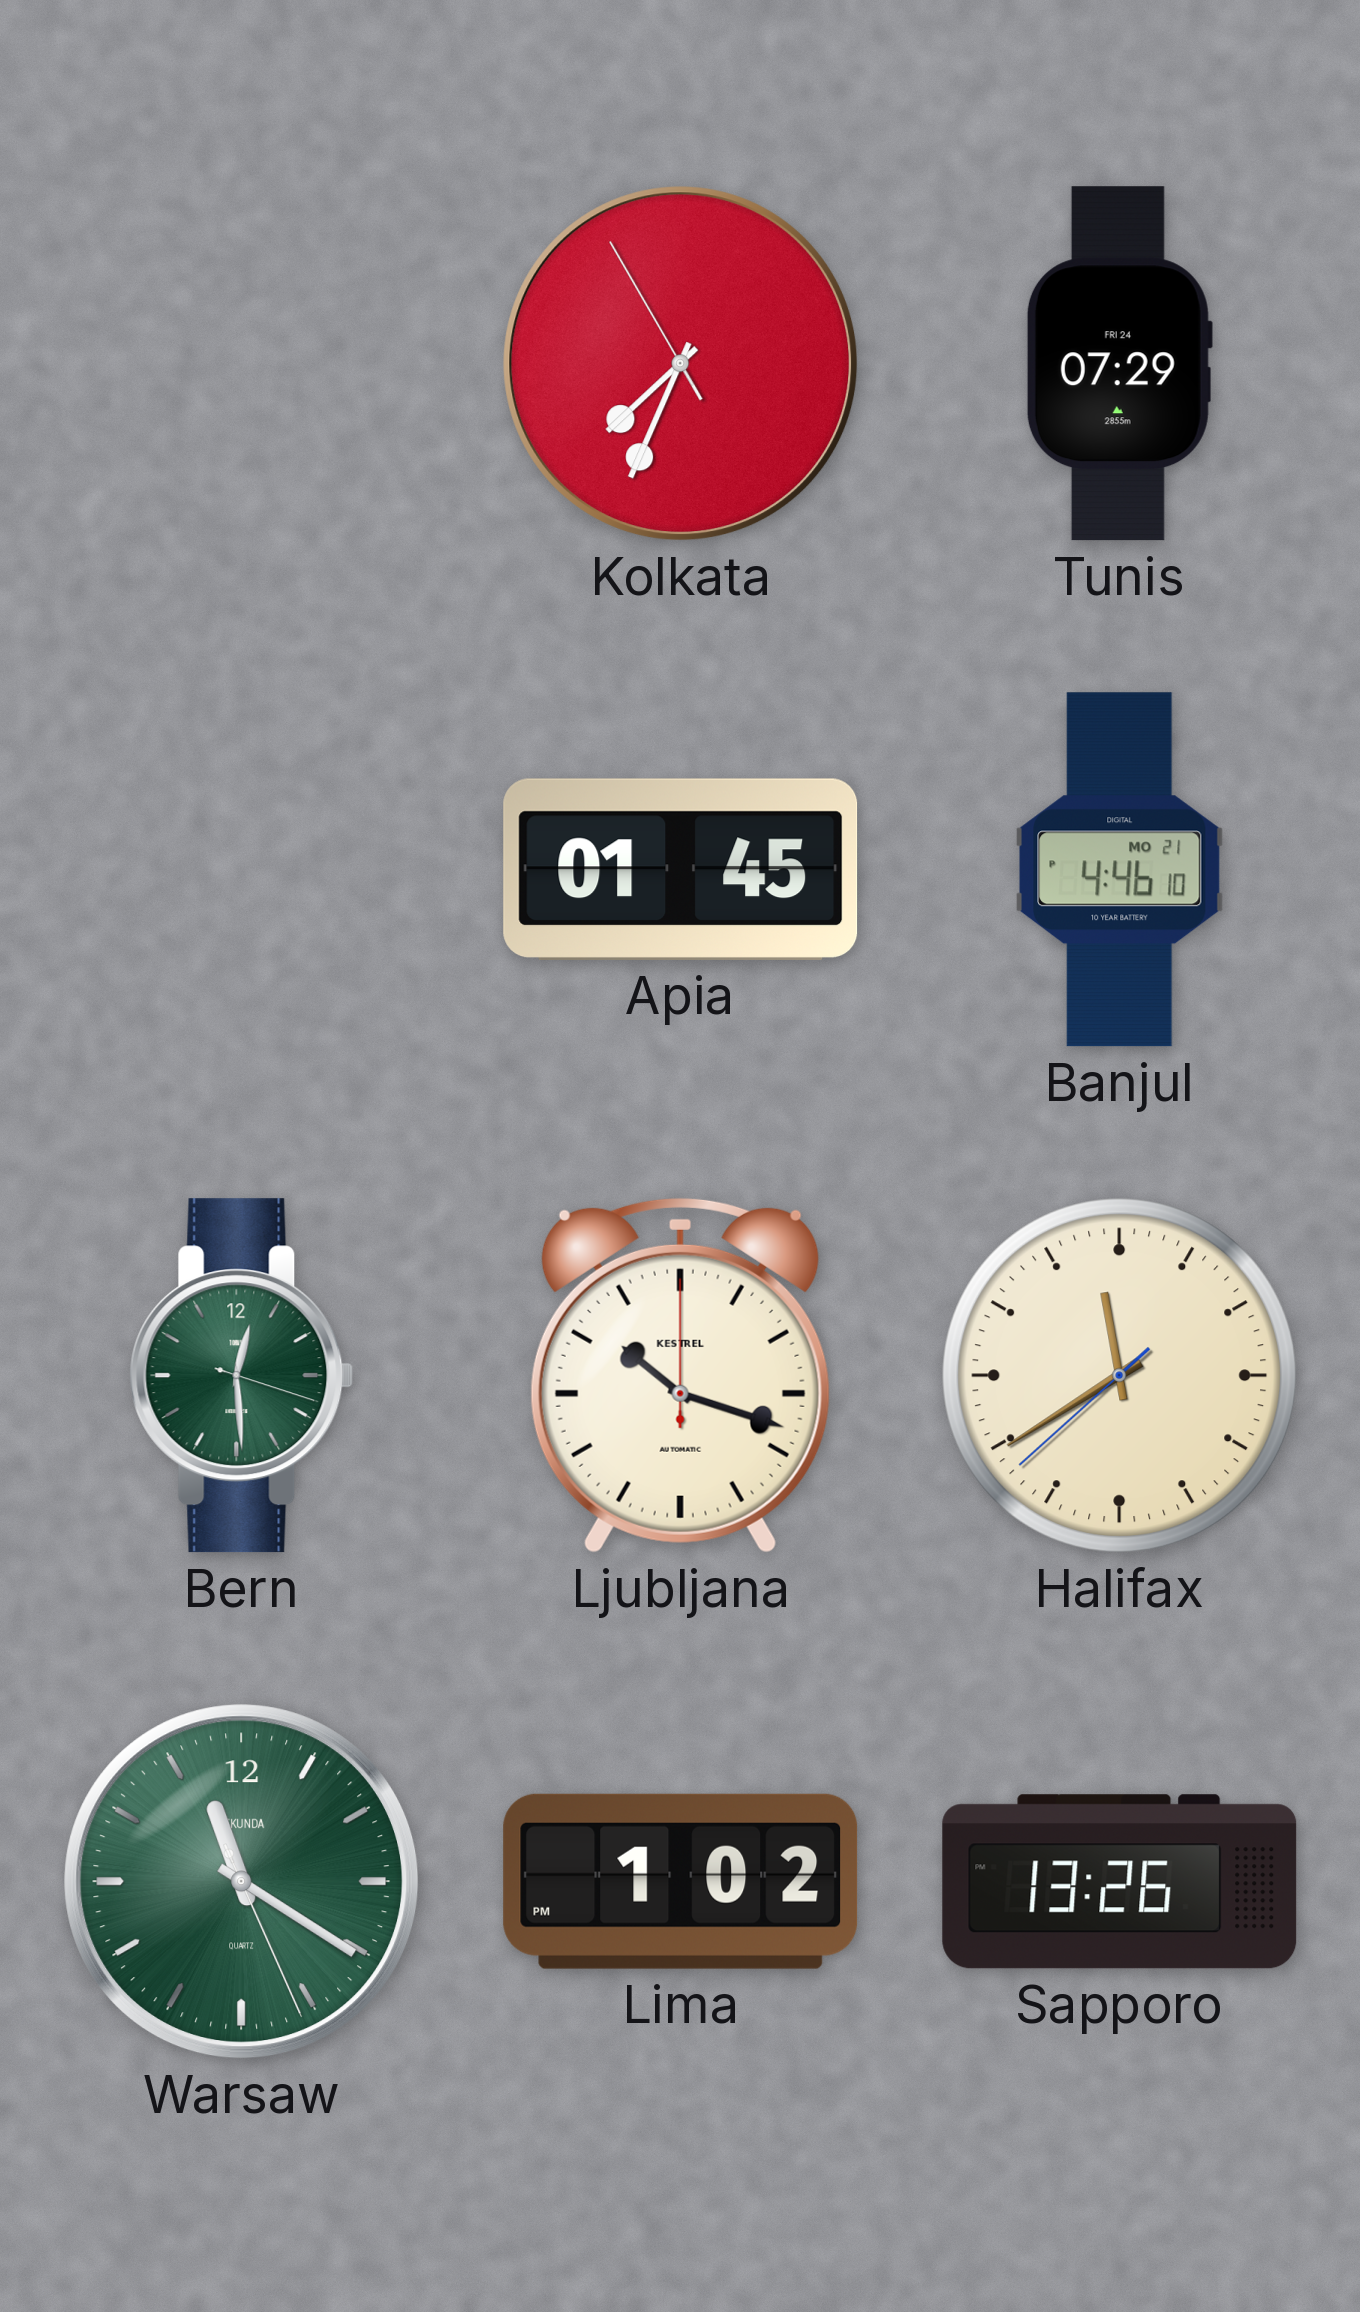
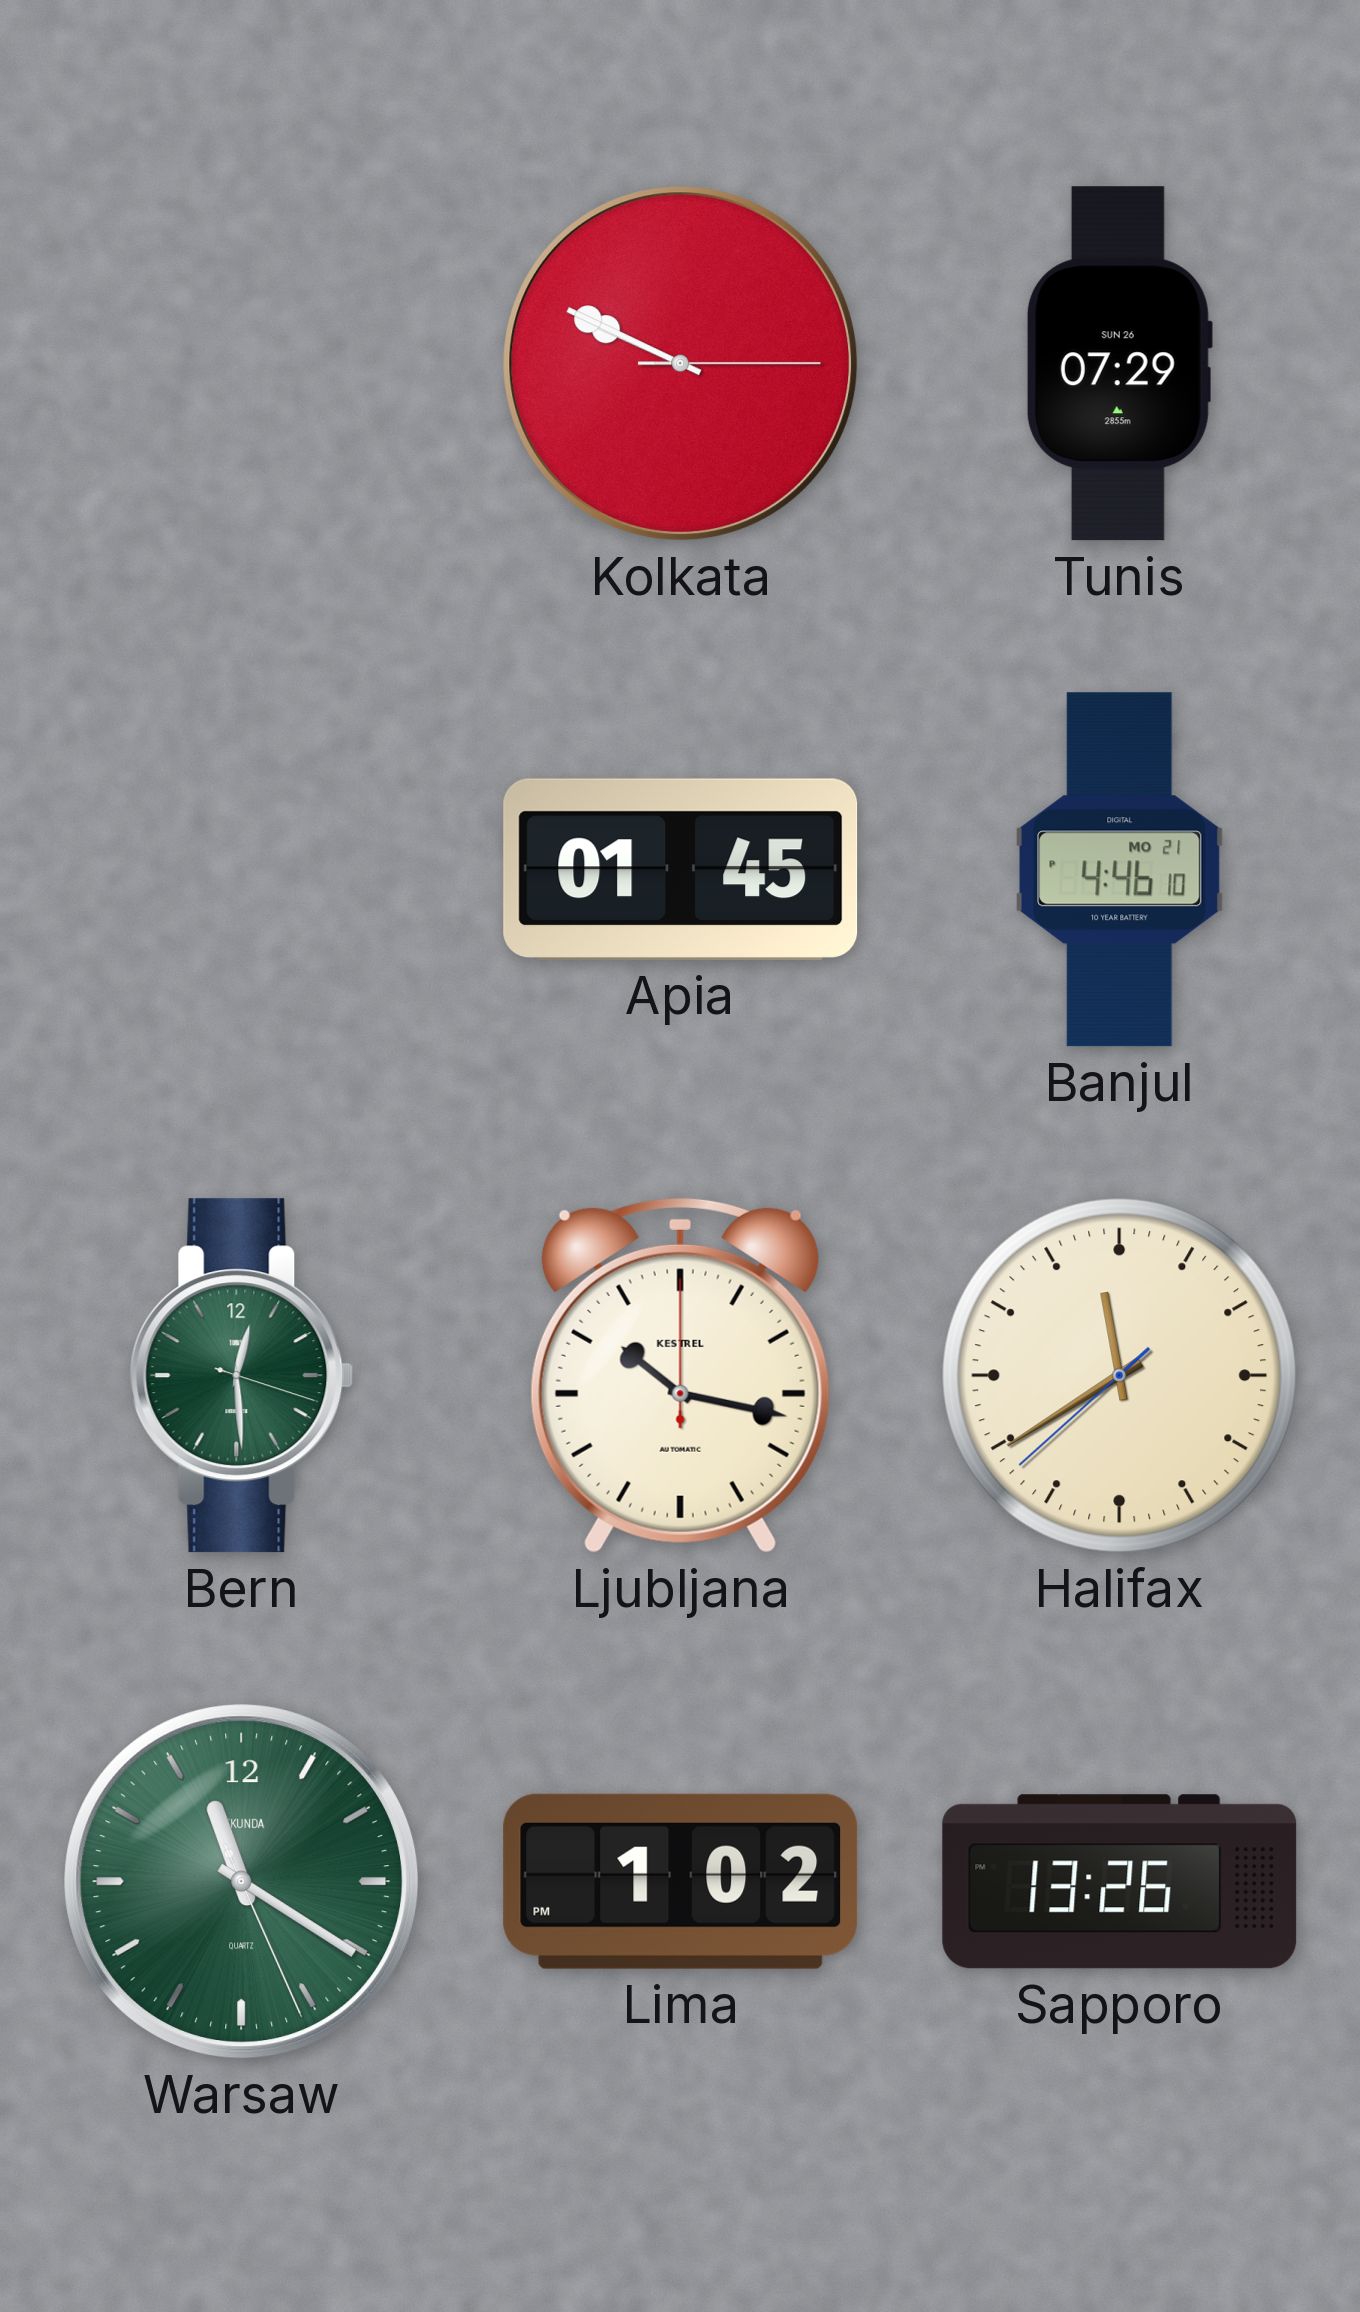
Kolkata: 7:33 -> 9:49
Tunis date: FRI 24 -> SUN 26
Ljubljana: 10:18 -> 10:17
